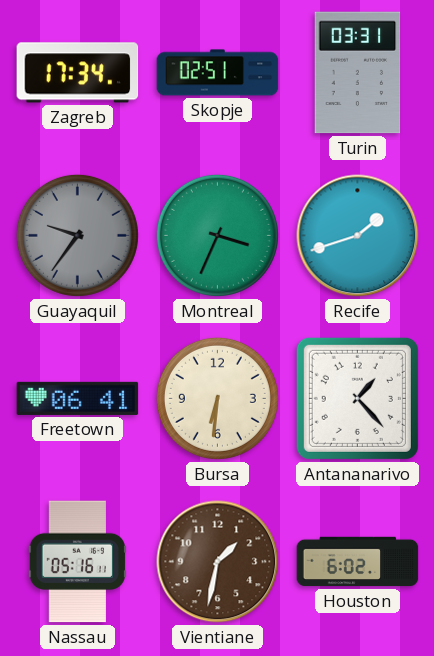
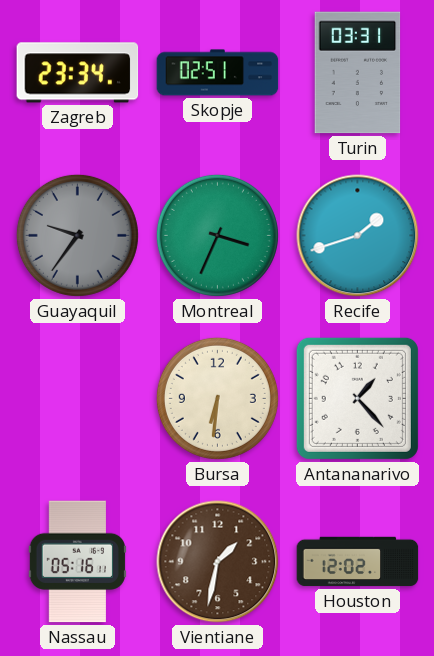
Zagreb: 17:34 -> 23:34
Freetown: 06:41 -> none
Houston: 6:02 -> 12:02
